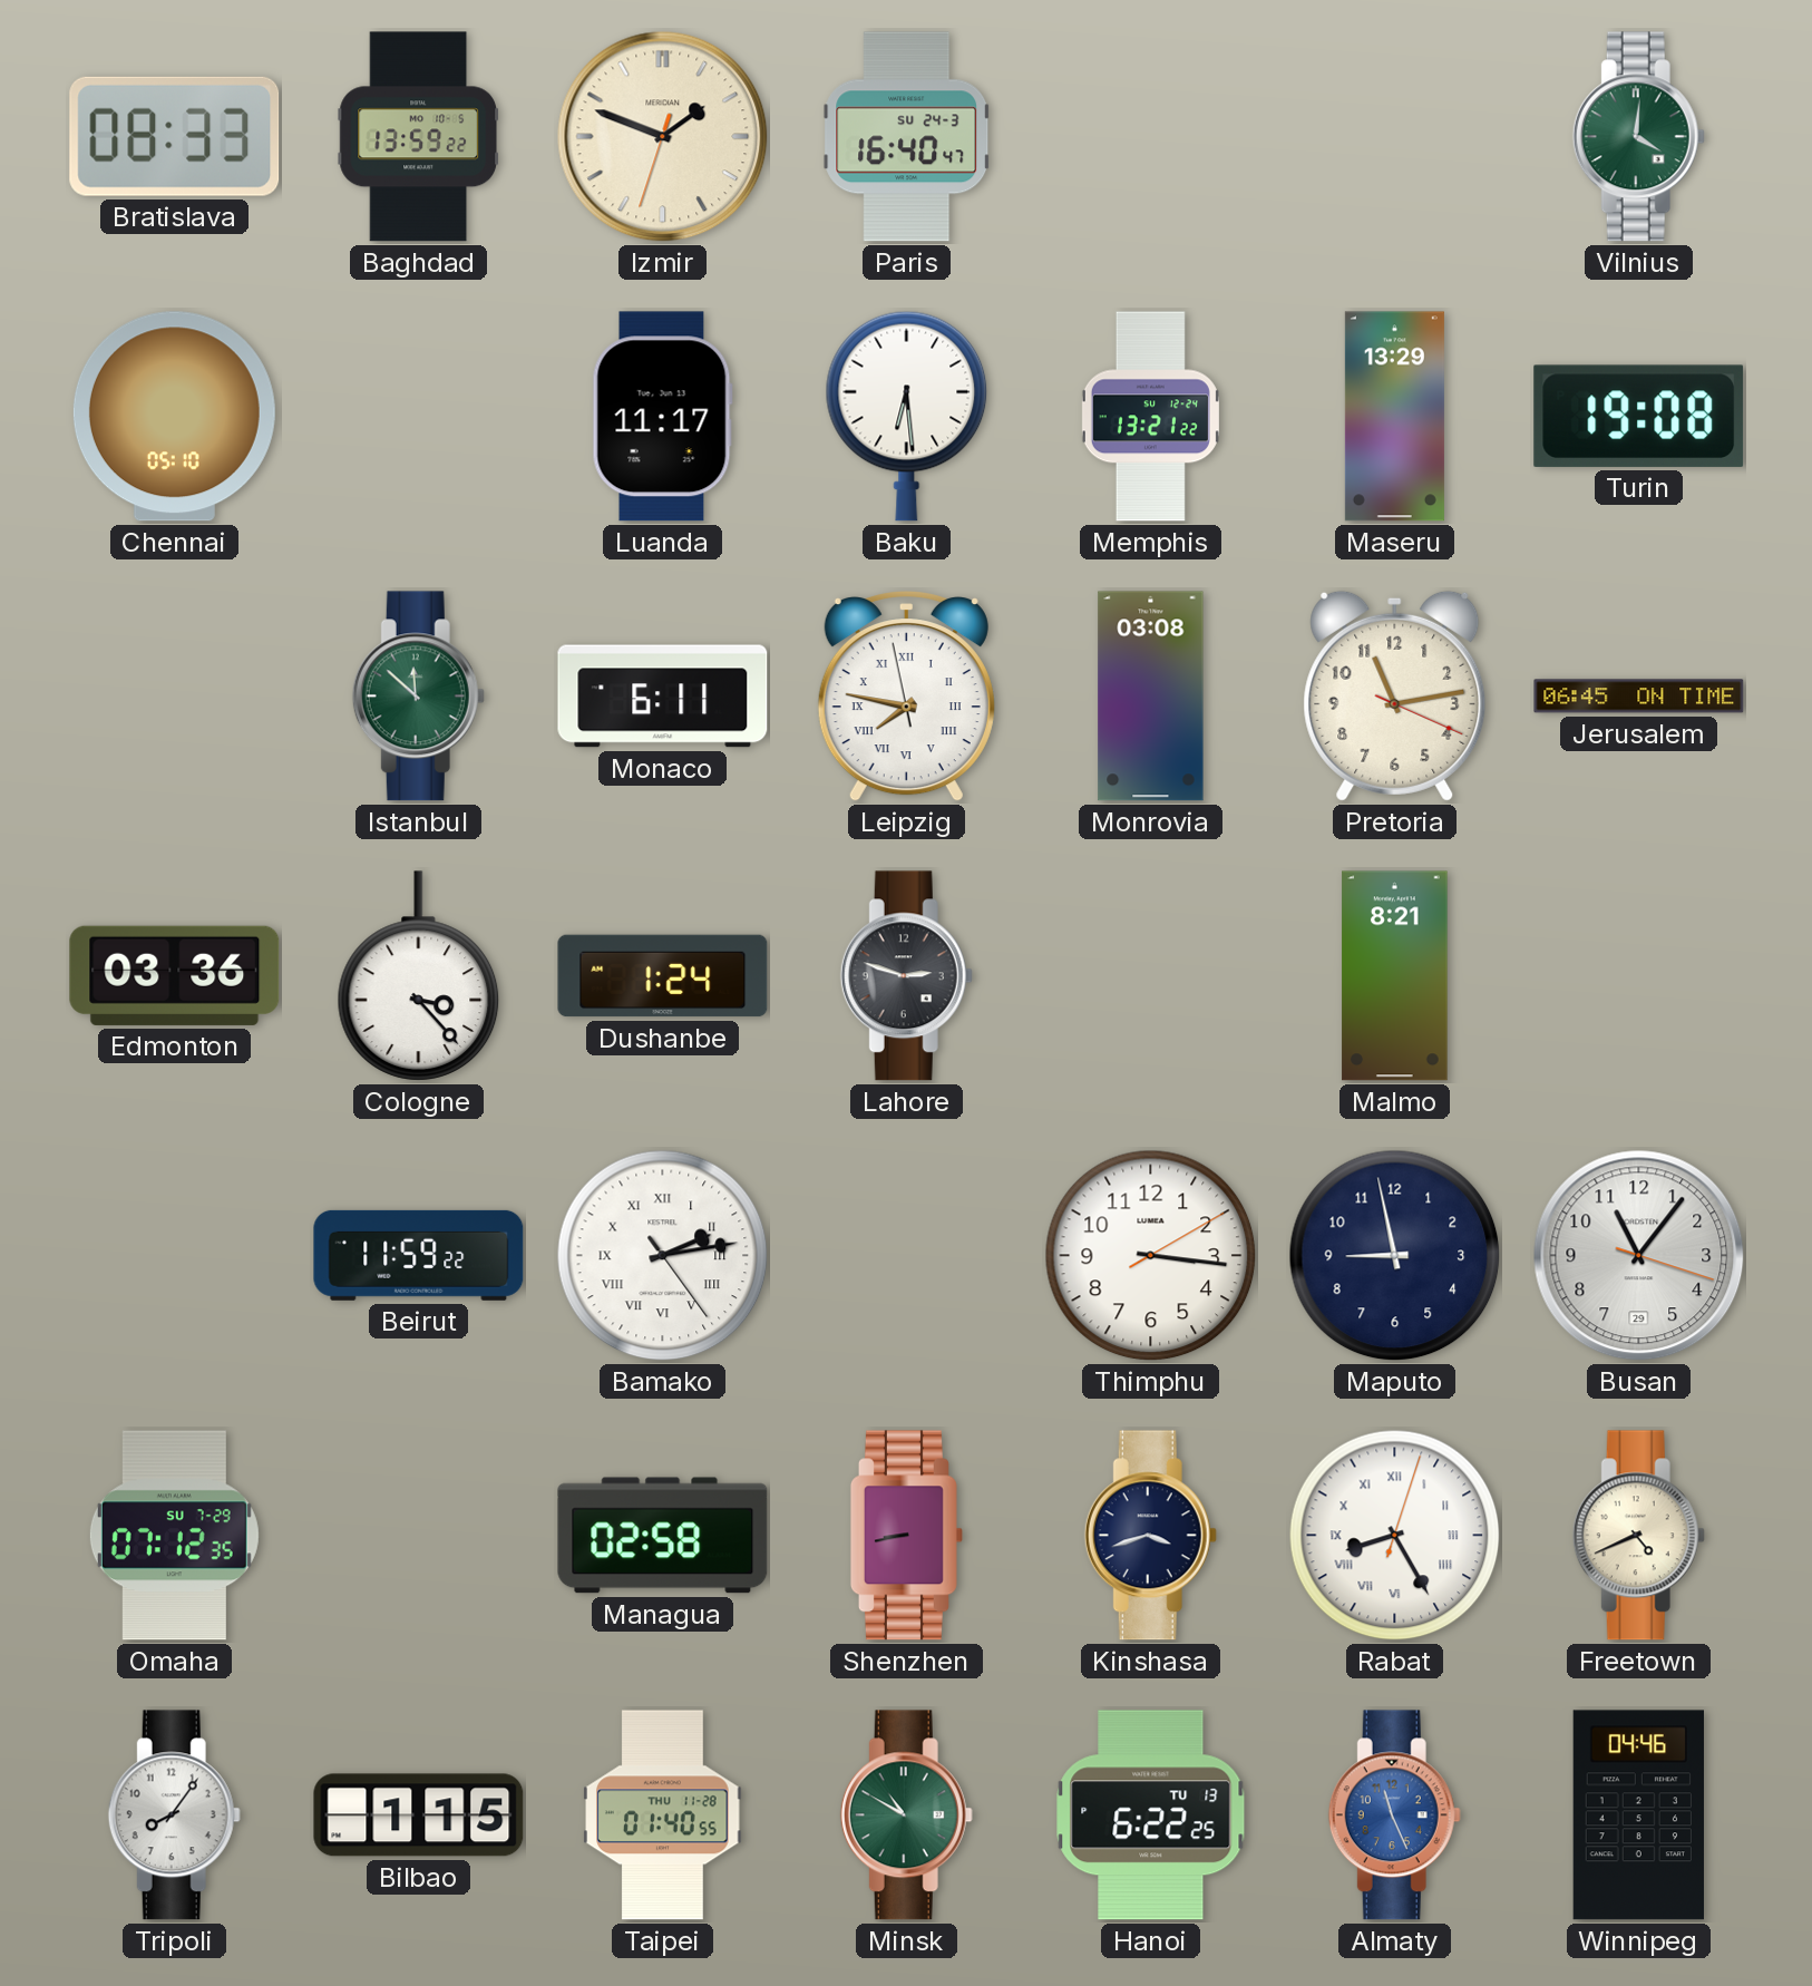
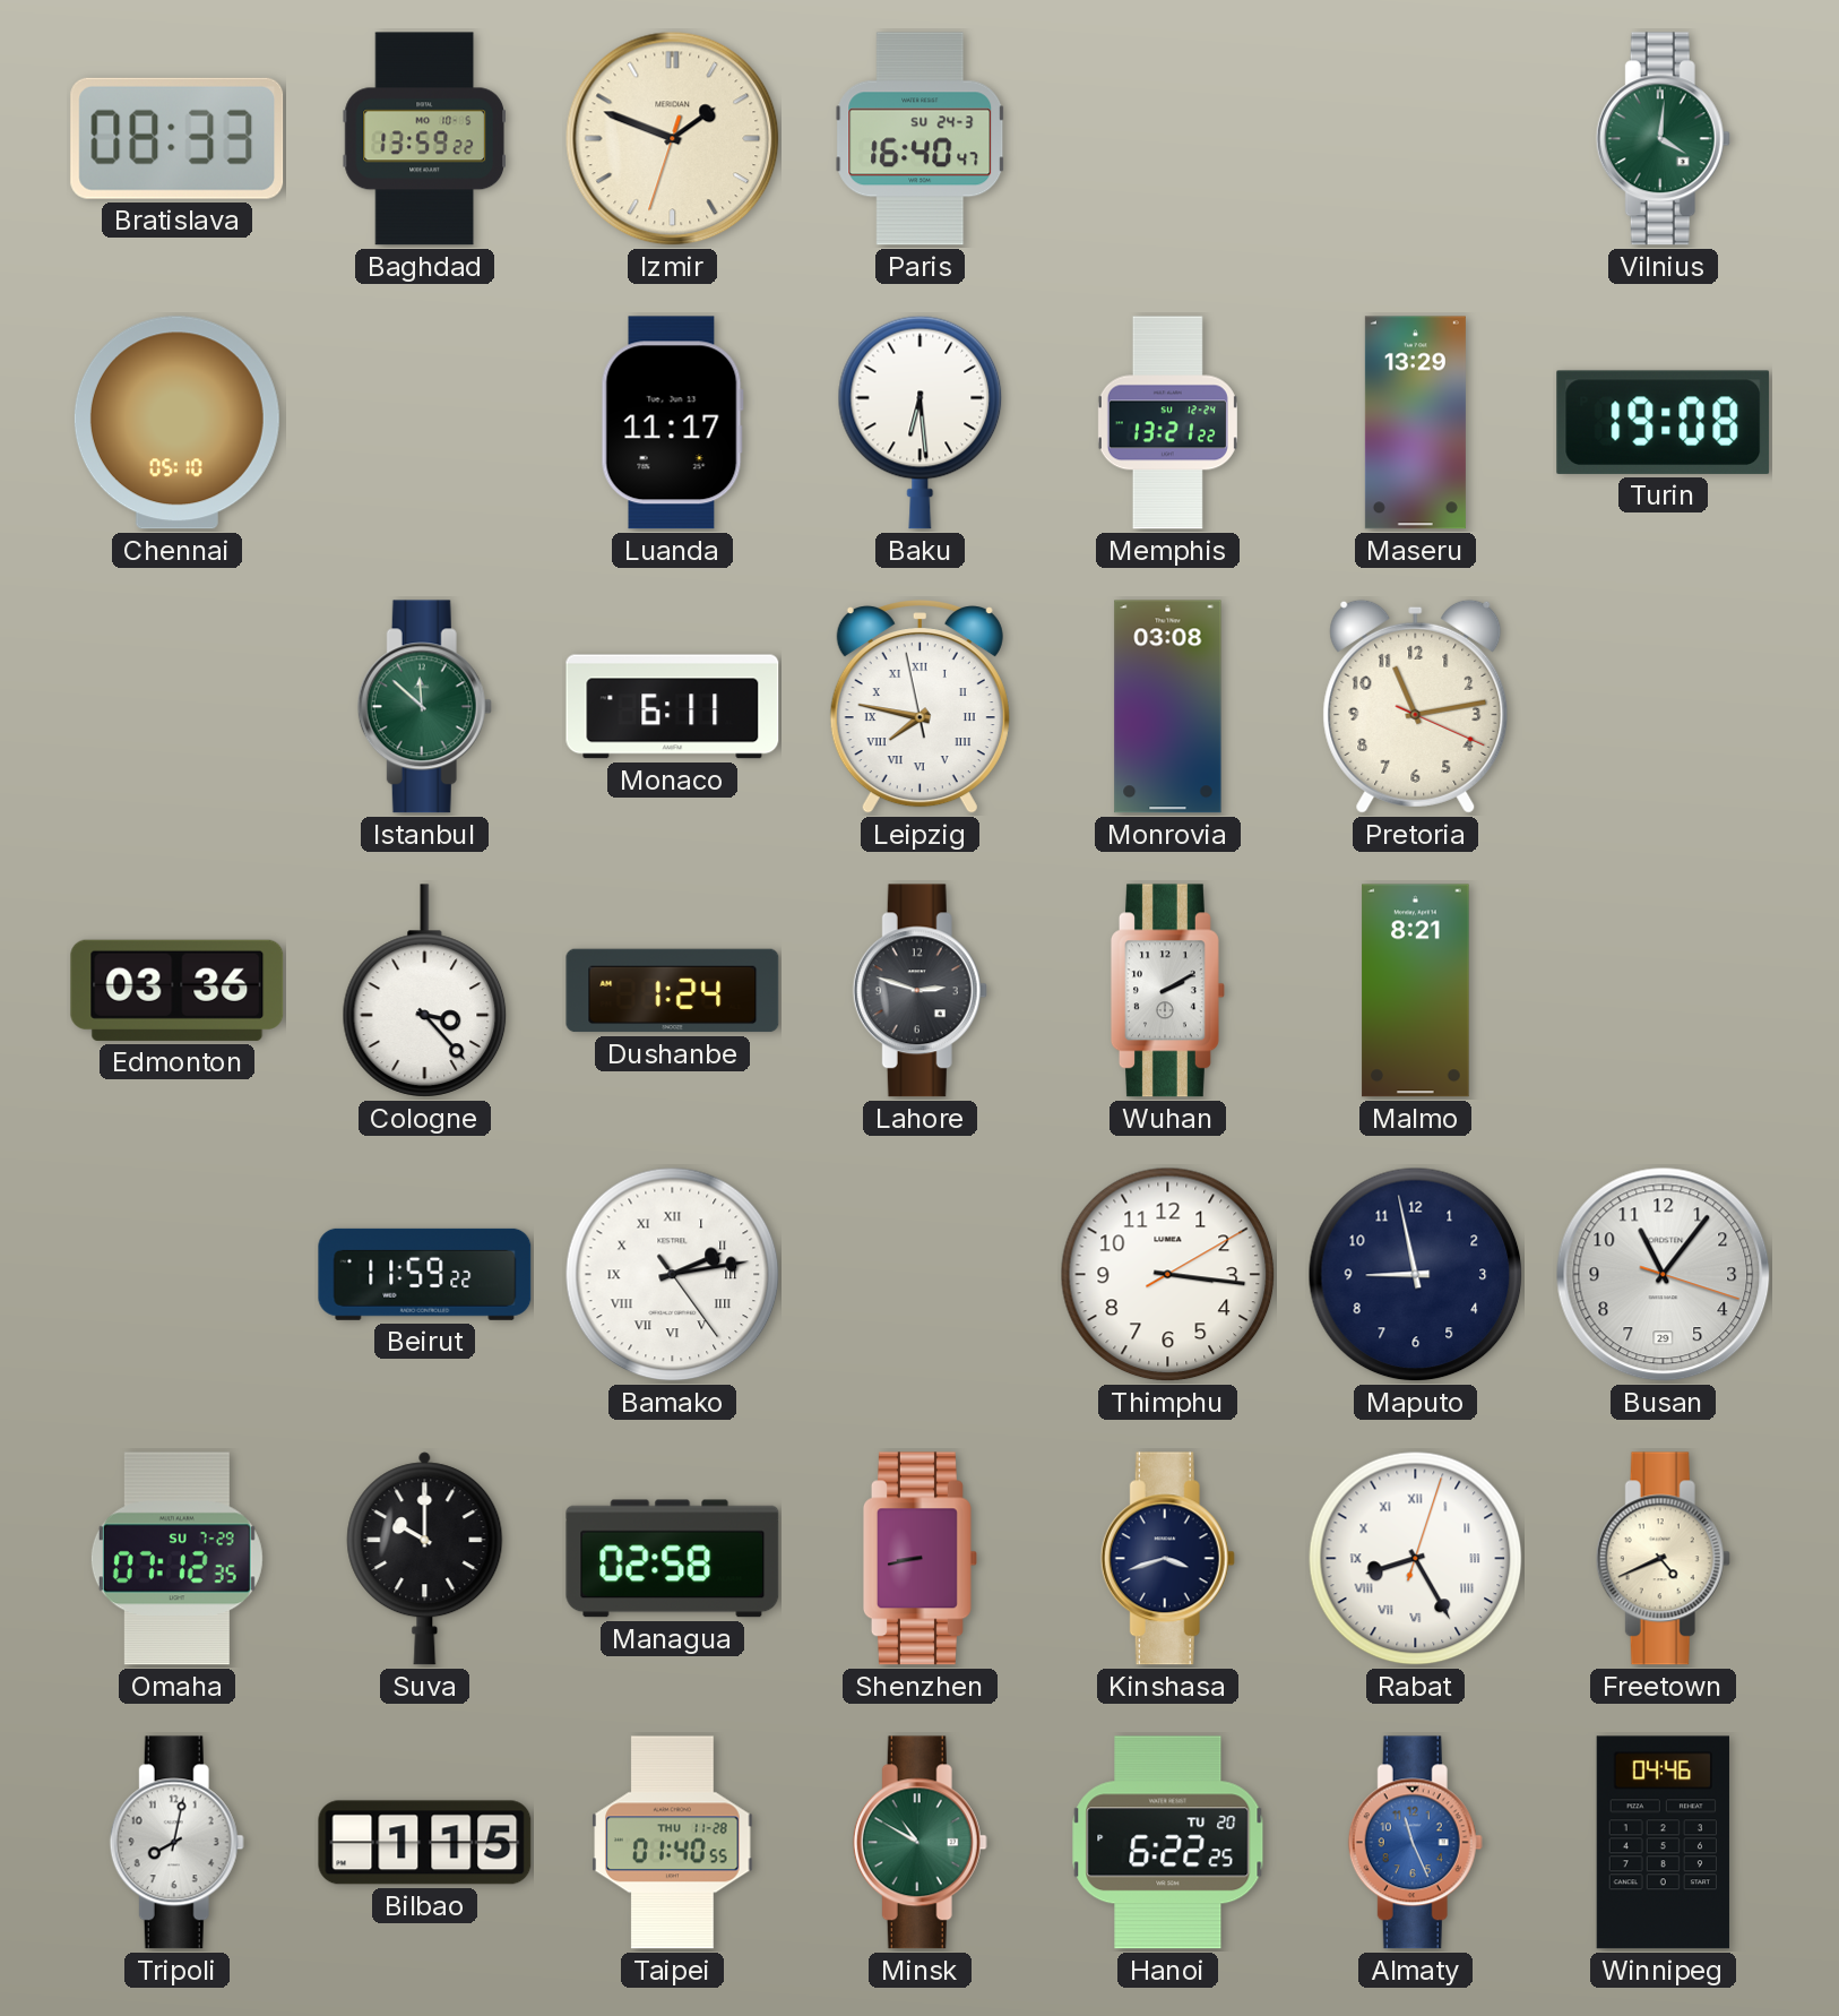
Jerusalem: 06:45 -> none
Wuhan: none -> 2:10
Suva: none -> 10:00
Tripoli: 8:06 -> 8:02
Hanoi date: TU 13 -> TU 20
